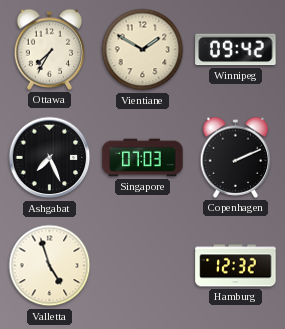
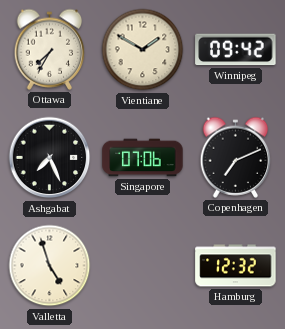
Singapore: 07:03 -> 07:06
Copenhagen: 2:11 -> 7:11
